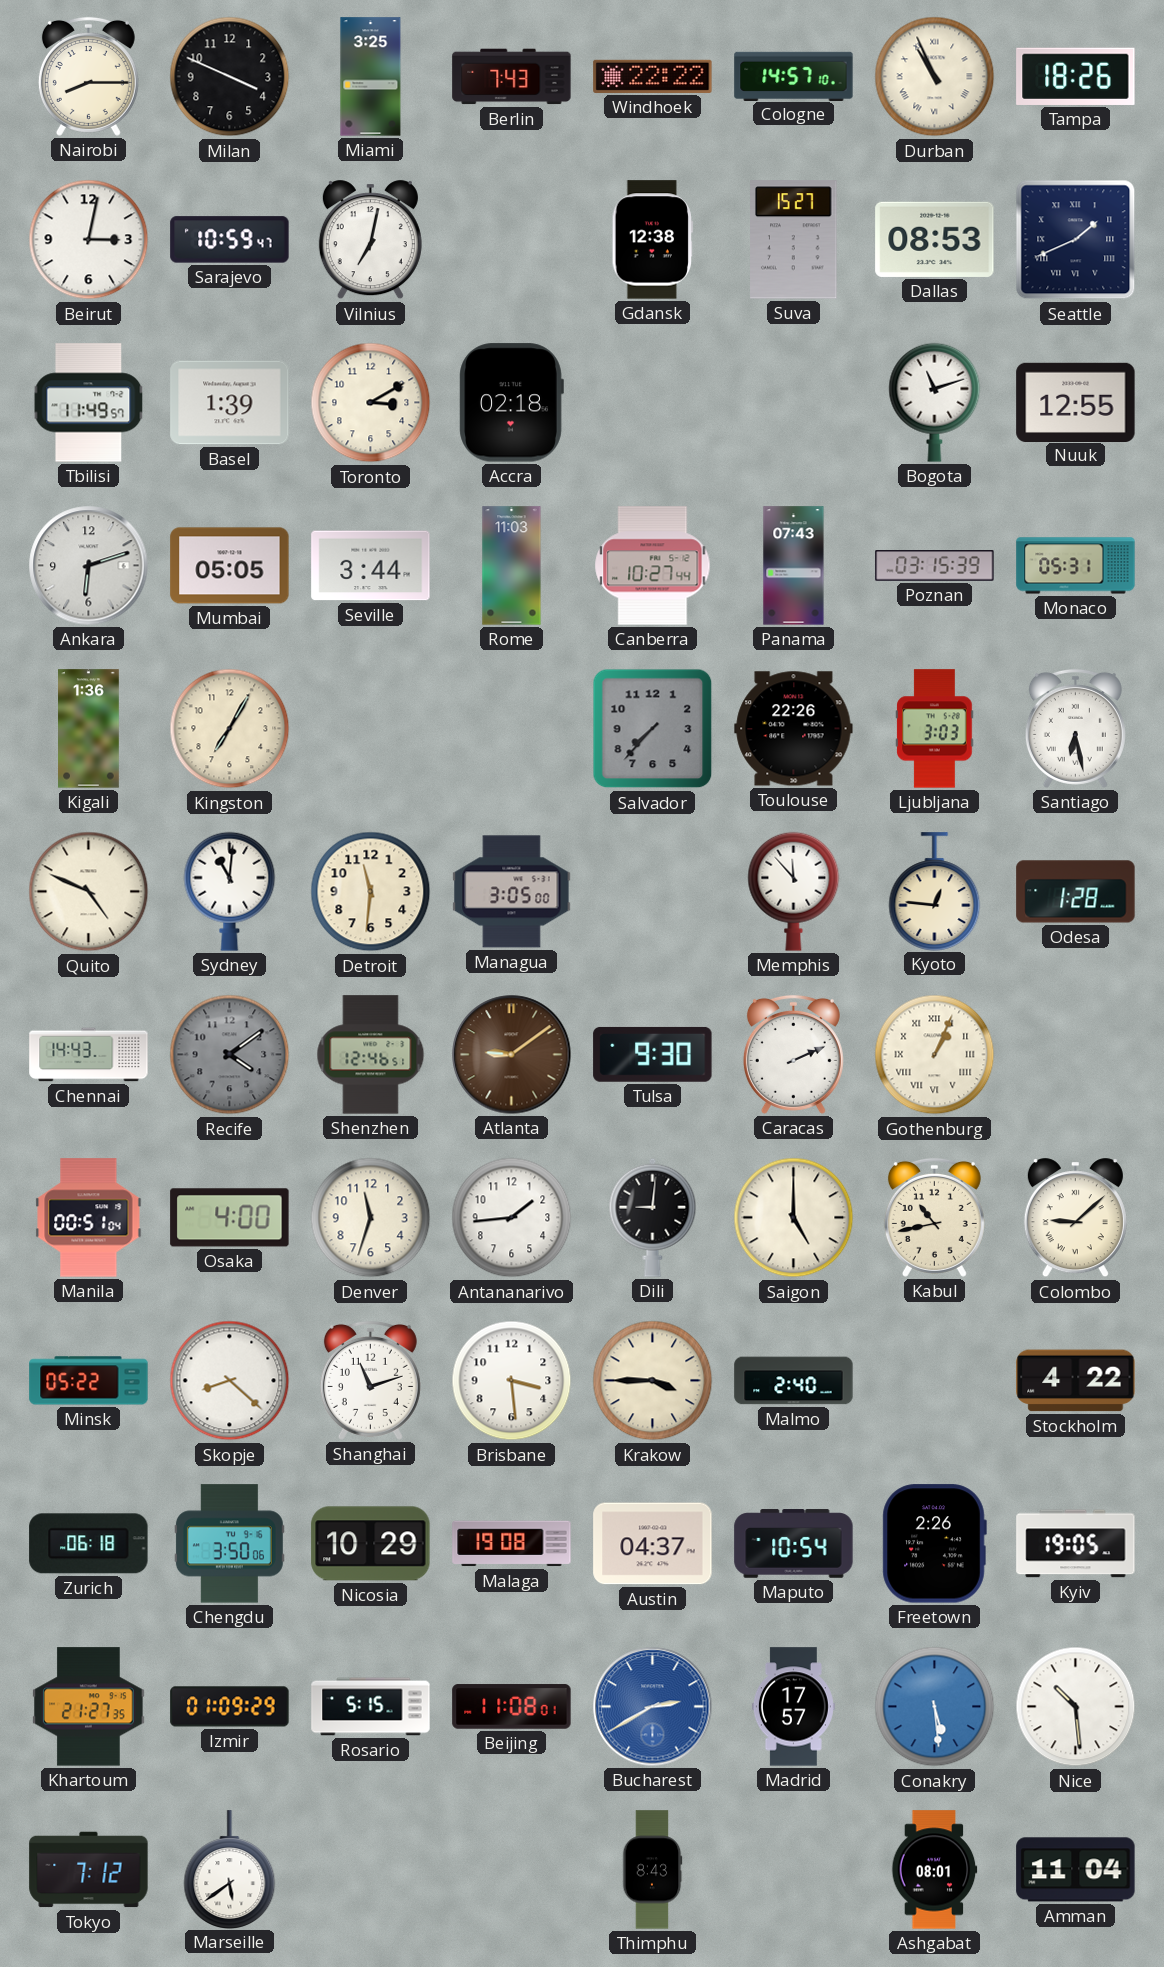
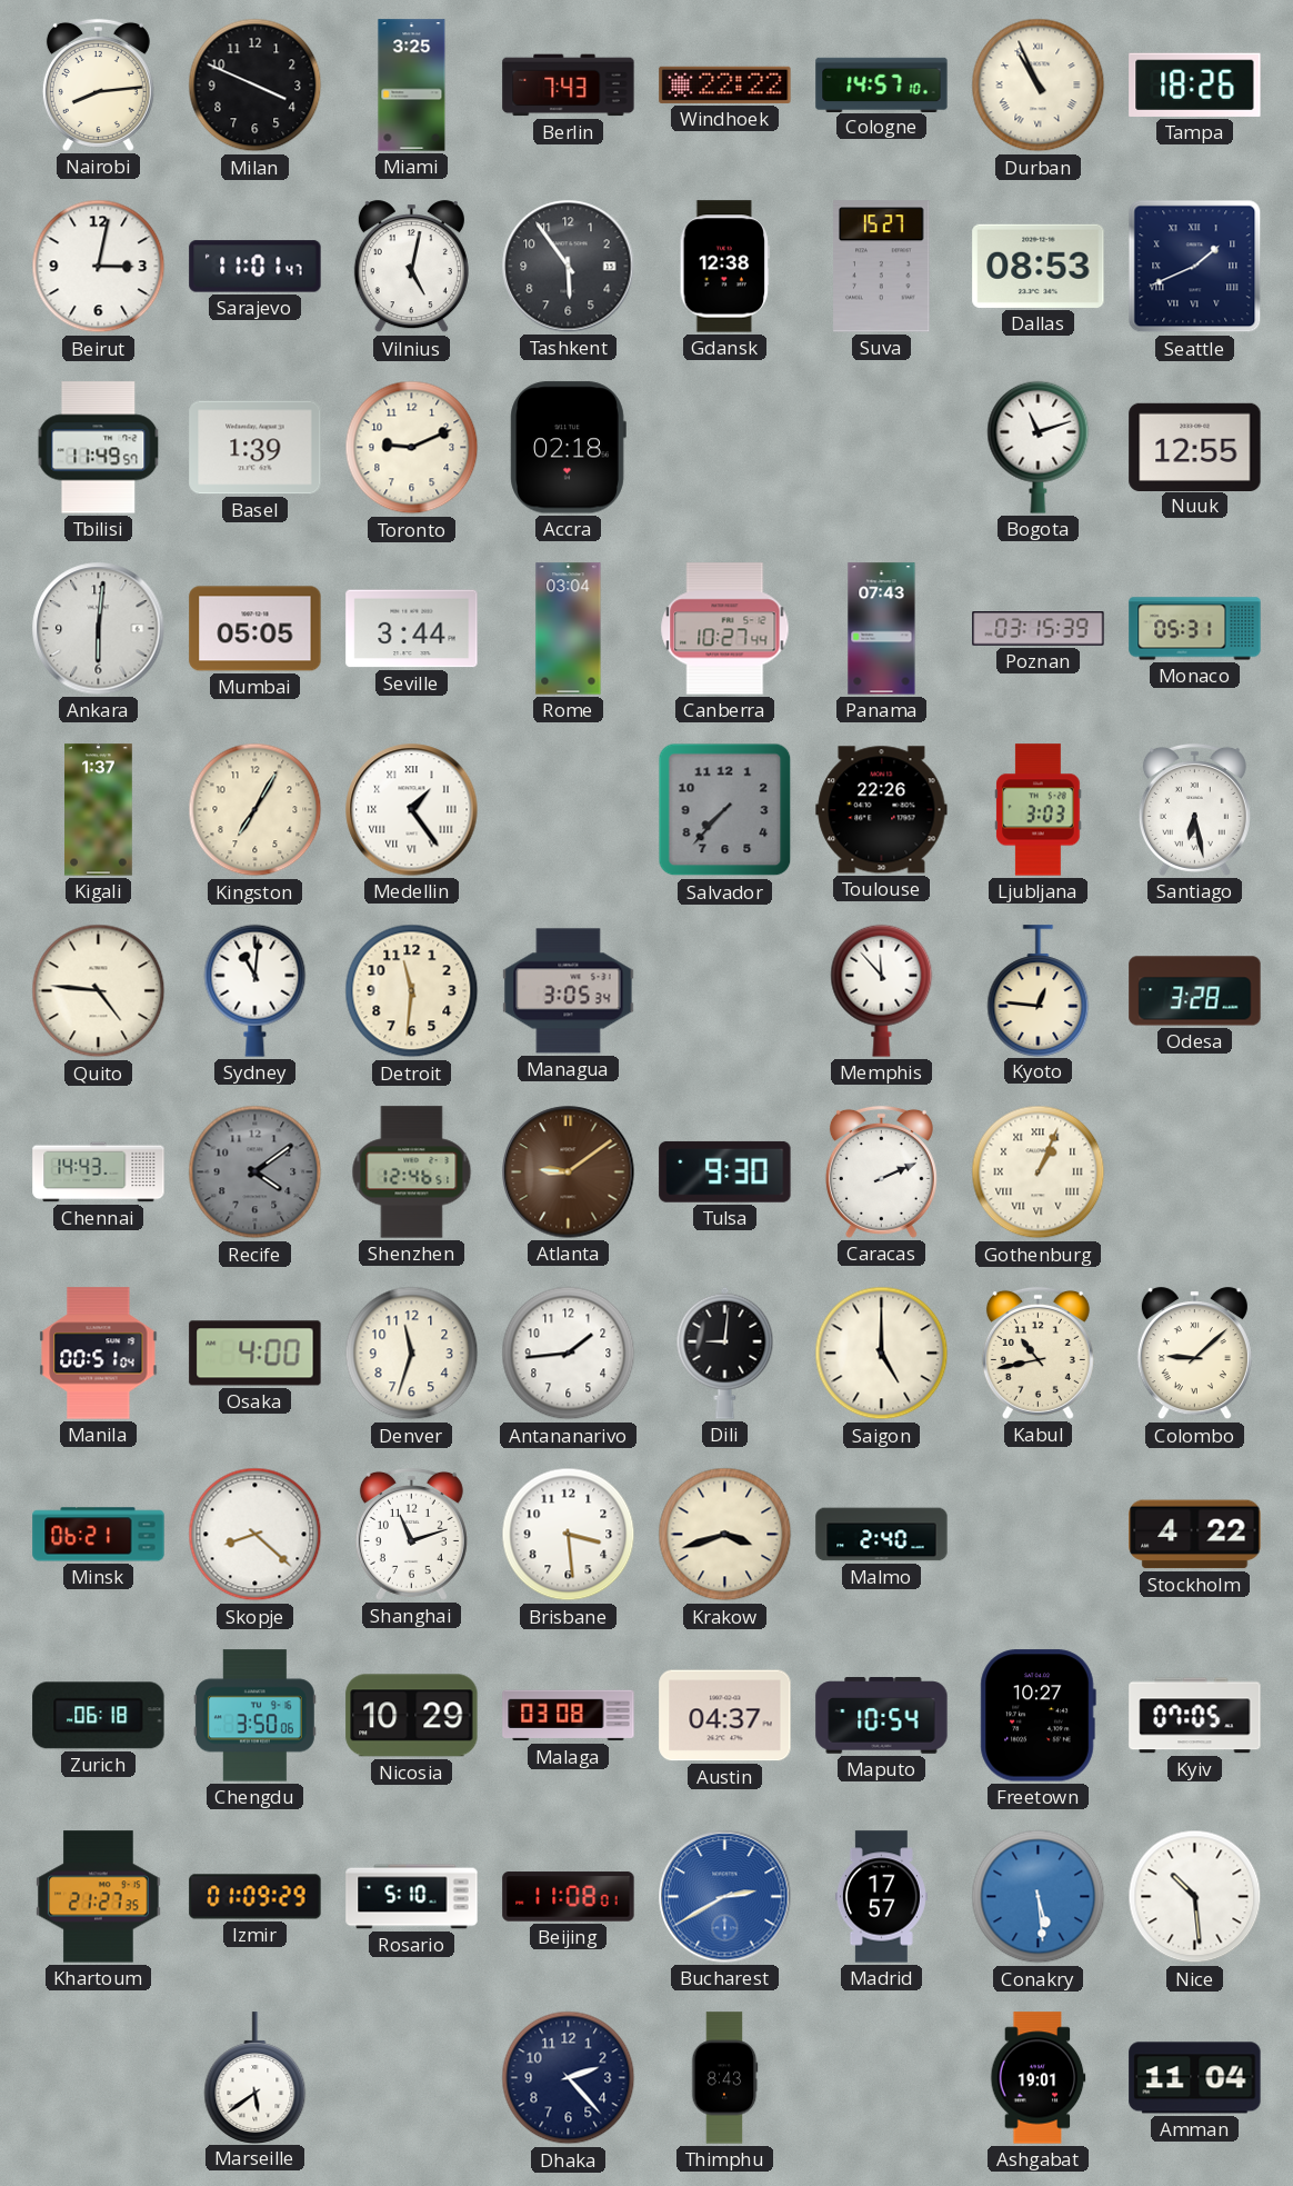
Nairobi: 8:15 -> 8:14
Sarajevo: 10:59 -> 11:01
Vilnius: 7:02 -> 5:02
Tashkent: none -> 5:54
Toronto: 3:10 -> 9:11
Ankara: 6:12 -> 6:01
Rome: 11:03 -> 03:04
Kigali: 1:36 -> 1:37
Medellin: none -> 1:24
Quito: 4:49 -> 4:46
Managua: 3:05:00 -> 3:05:34
Odesa: 1:28 -> 3:28
Minsk: 05:22 -> 06:21
Krakow: 3:45 -> 3:42
Malaga: 19:08 -> 03:08
Freetown: 2:26 -> 10:27
Kyiv: 19:05 -> 07:05
Rosario: 5:15 -> 5:10
Tokyo: 7:12 -> none
Dhaka: none -> 2:23
Ashgabat: 08:01 -> 19:01
